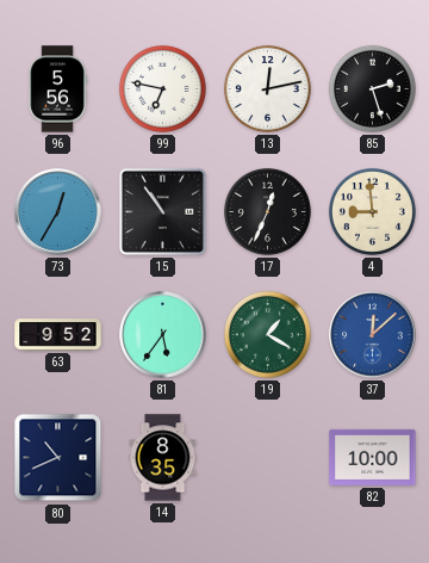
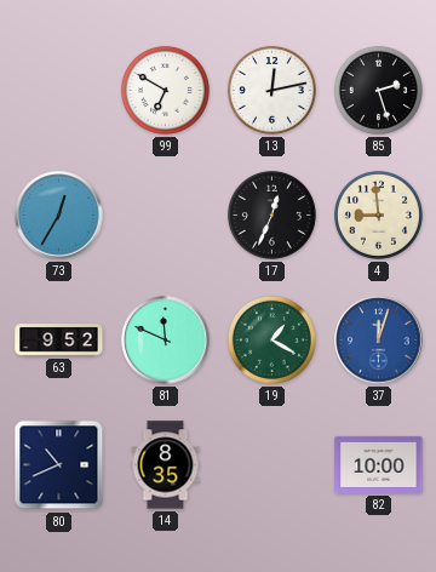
96: 5:56 -> none
99: 6:47 -> 6:50
15: 10:54 -> none
81: 5:36 -> 11:49
37: 12:08 -> 12:03
